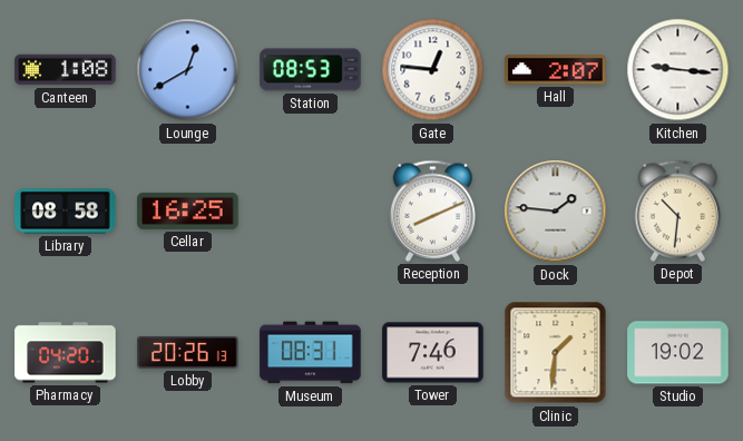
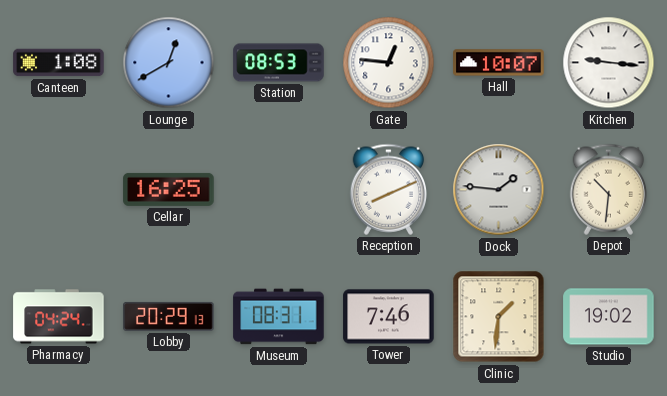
Hall: 2:07 -> 10:07
Library: 08:58 -> none
Pharmacy: 04:20 -> 04:24
Lobby: 20:26 -> 20:29
